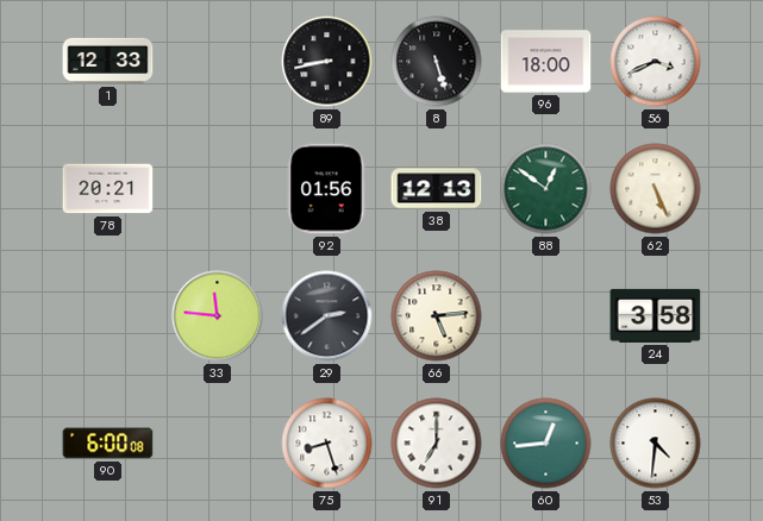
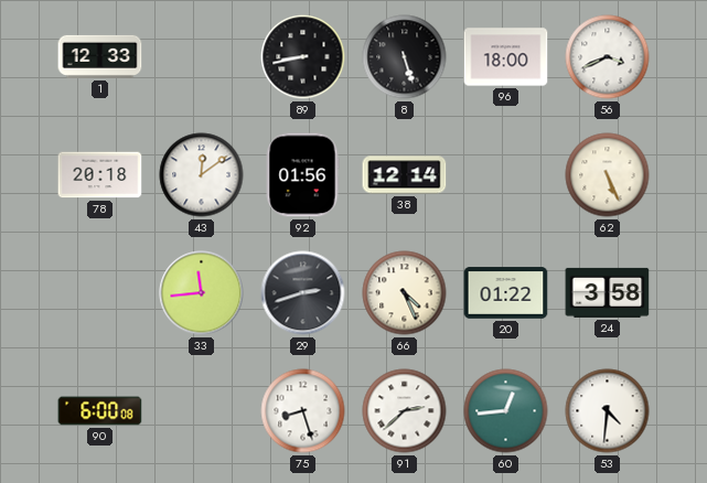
78: 20:21 -> 20:18
43: none -> 12:09
38: 12:13 -> 12:14
88: 12:51 -> none
33: 11:46 -> 11:44
29: 2:39 -> 2:42
66: 5:14 -> 4:26
20: none -> 01:22
91: 7:00 -> 2:38
